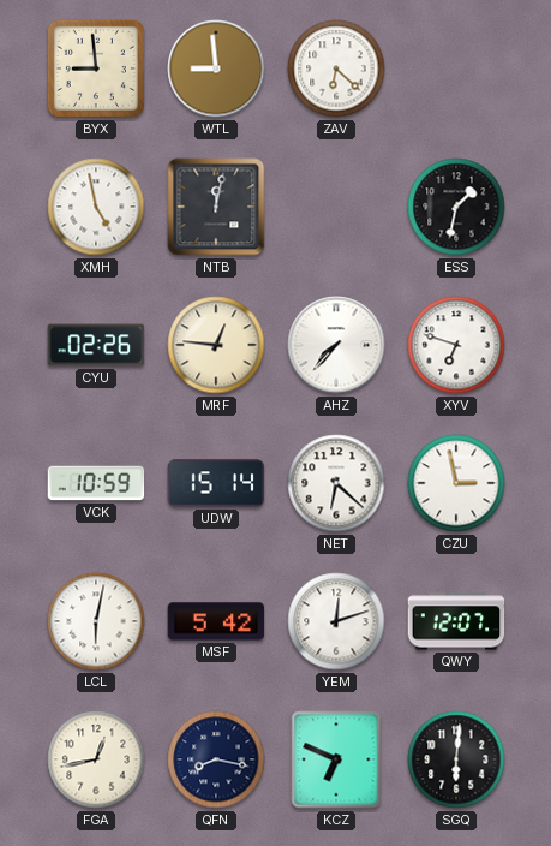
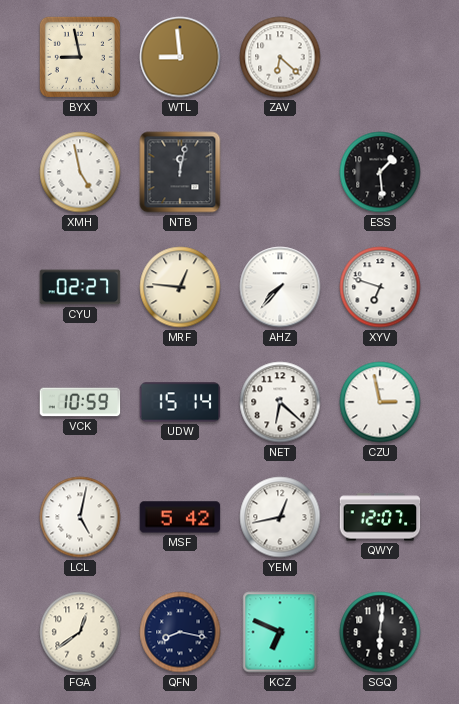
BYX: 8:59 -> 8:58
ESS: 1:32 -> 1:29
CYU: 02:26 -> 02:27
LCL: 6:02 -> 5:02
YEM: 12:12 -> 12:43
FGA: 12:43 -> 12:39
